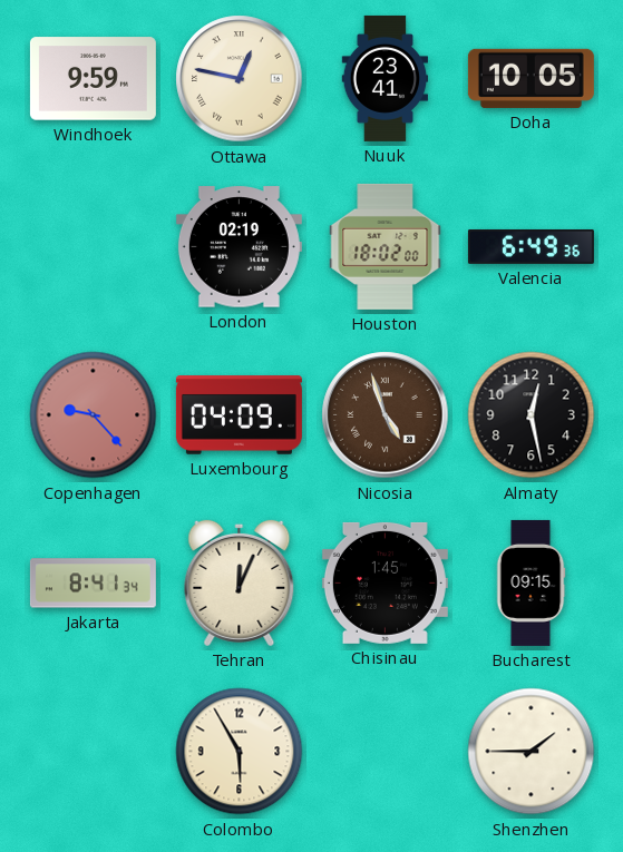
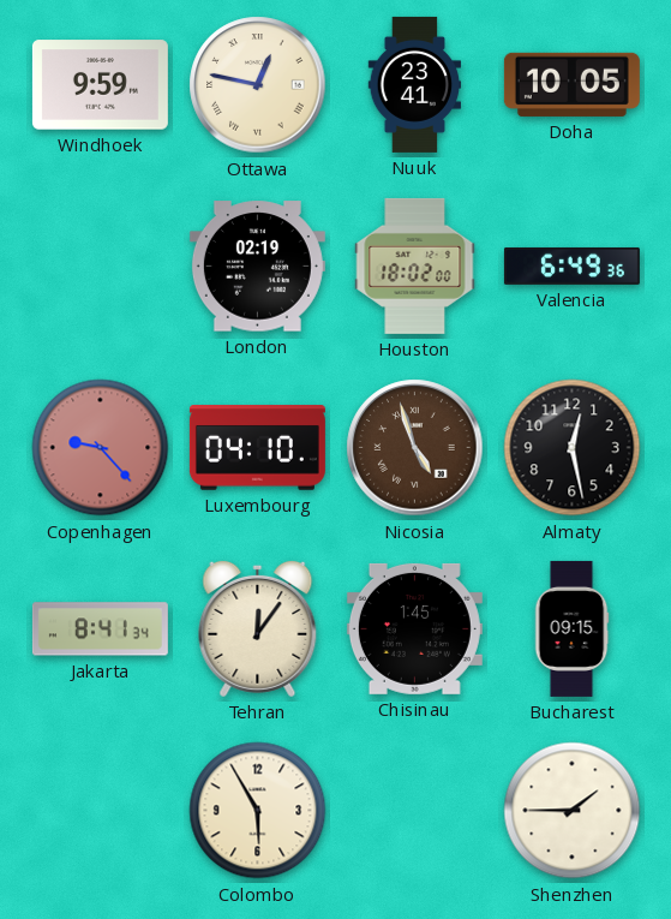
Luxembourg: 04:09 -> 04:10
Tehran: 12:04 -> 12:06
